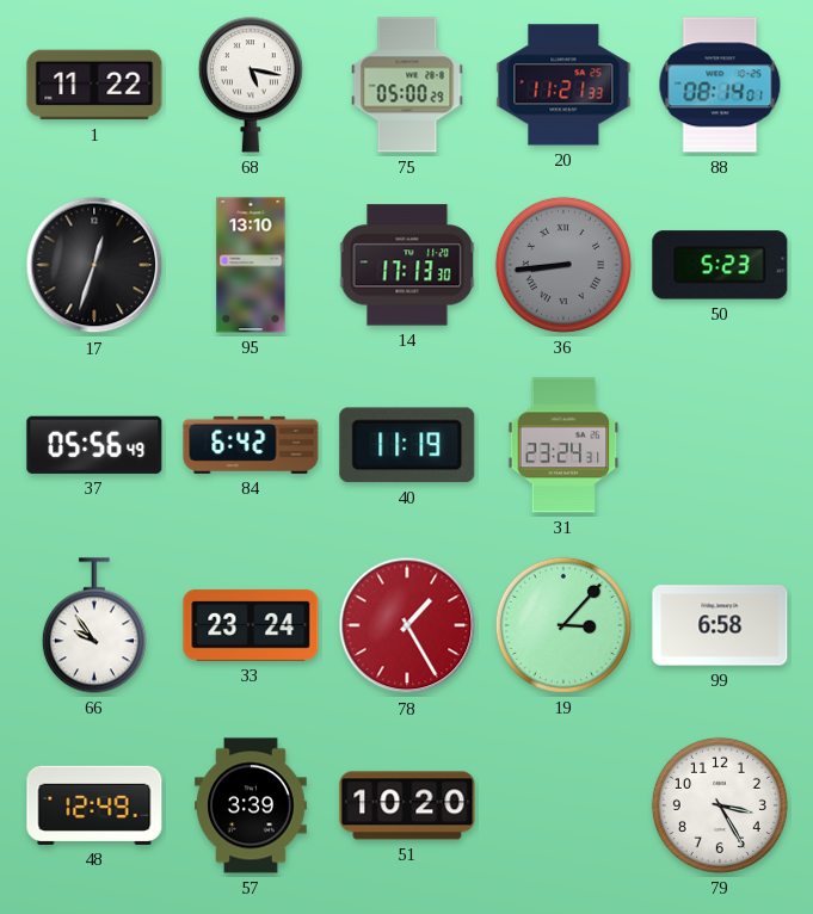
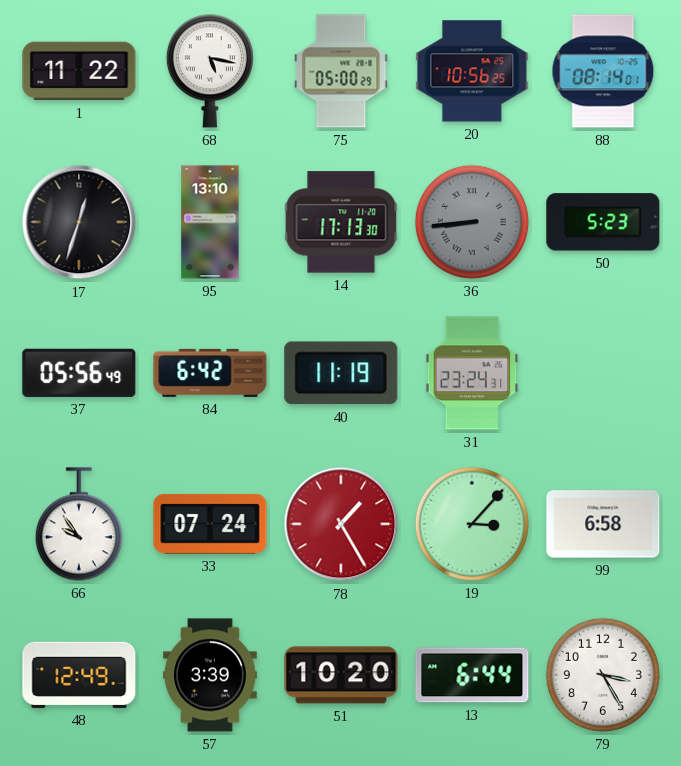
20: 11:21 -> 10:56
33: 23:24 -> 07:24
13: none -> 6:44
